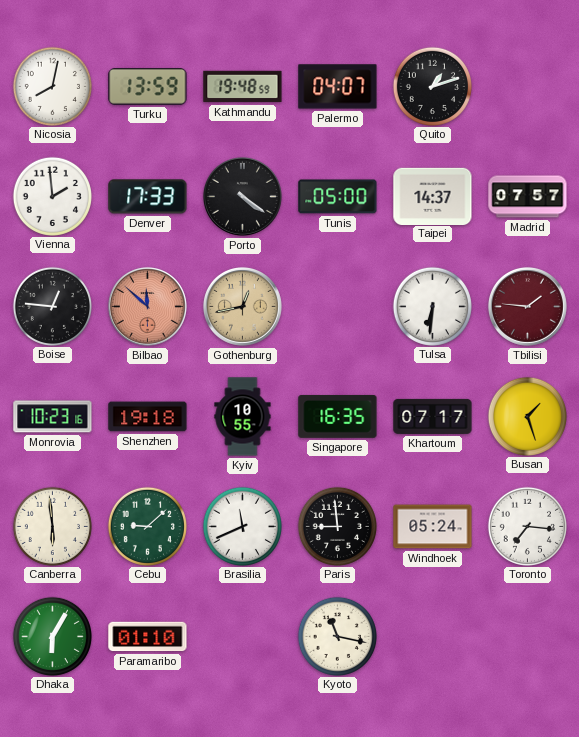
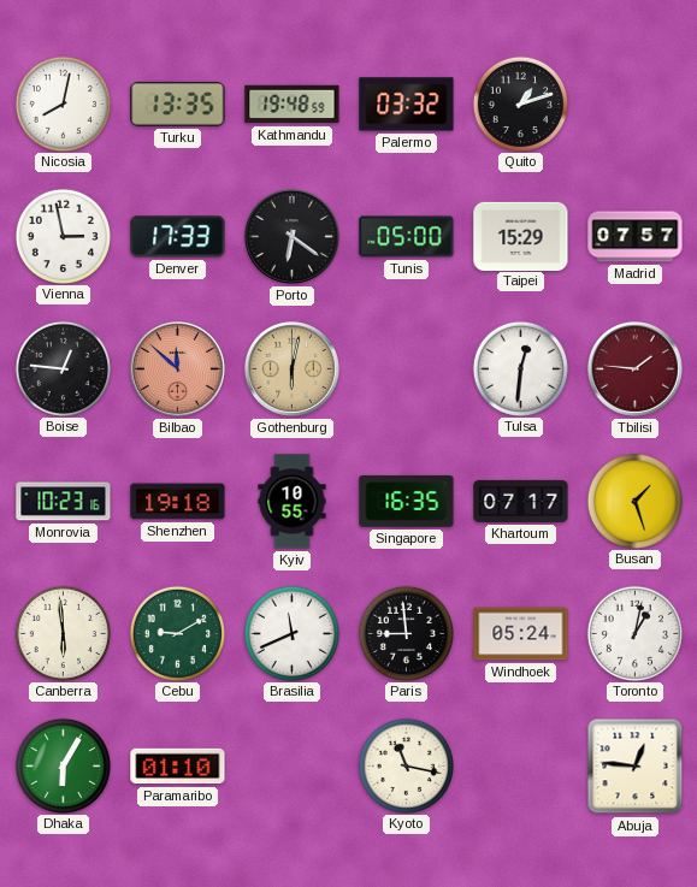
Turku: 13:59 -> 13:35
Palermo: 04:07 -> 03:32
Vienna: 1:59 -> 2:58
Porto: 4:21 -> 6:21
Taipei: 14:37 -> 15:29
Gothenburg: 12:43 -> 6:02
Tulsa: 6:31 -> 12:31
Cebu: 9:08 -> 9:10
Toronto: 7:16 -> 1:02
Abuja: none -> 12:46
